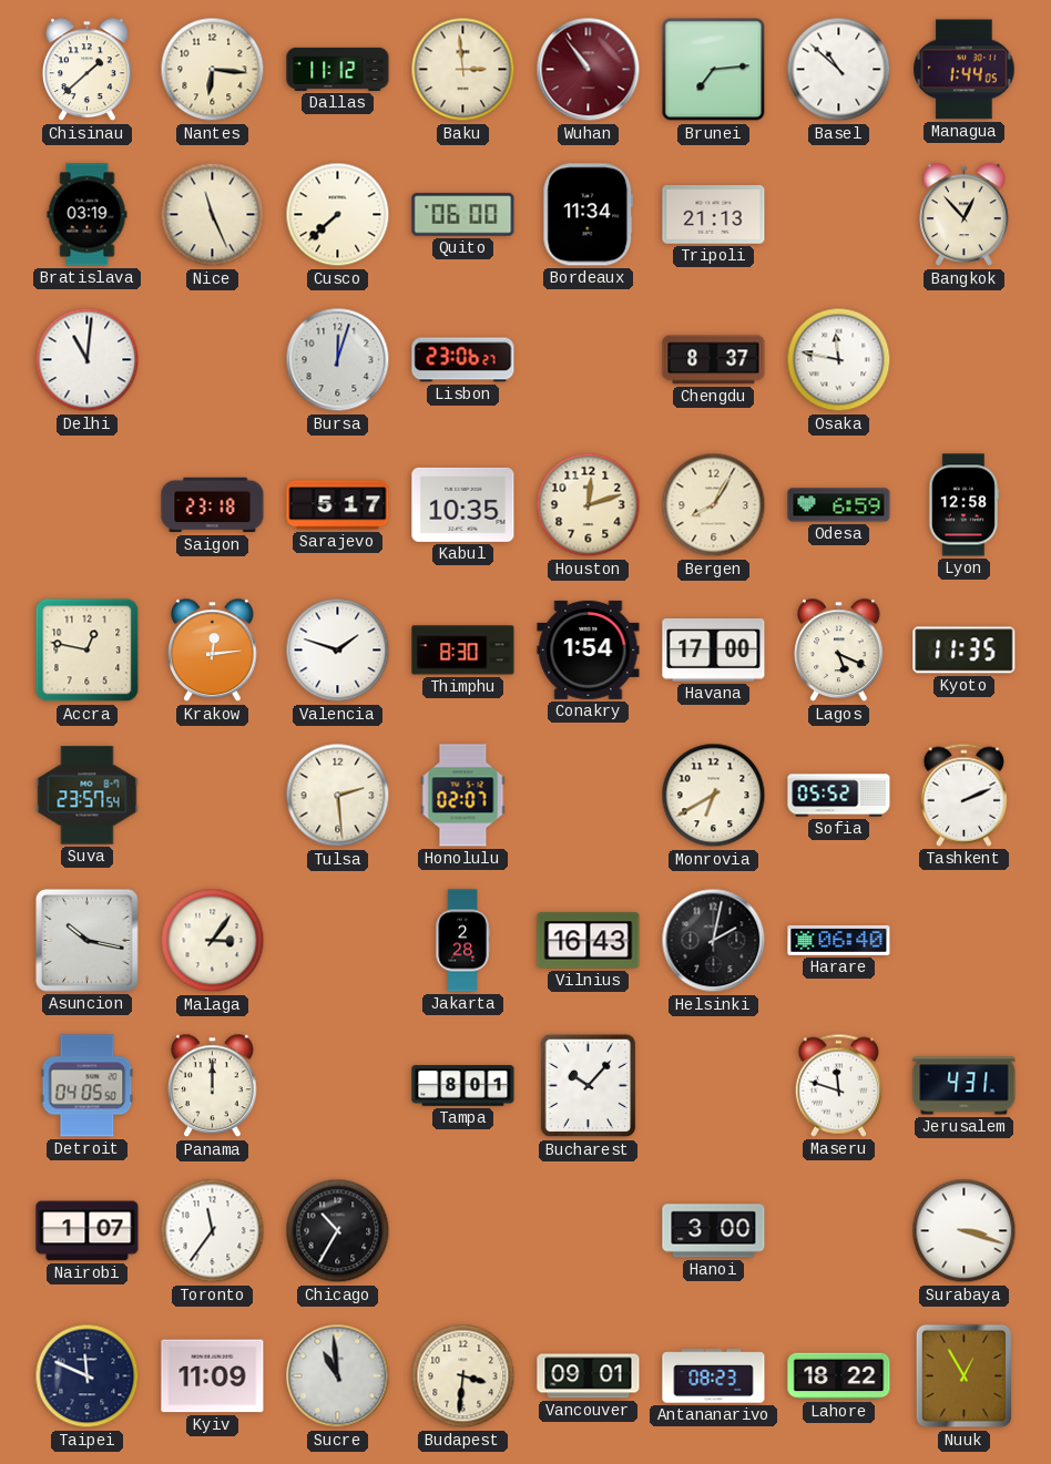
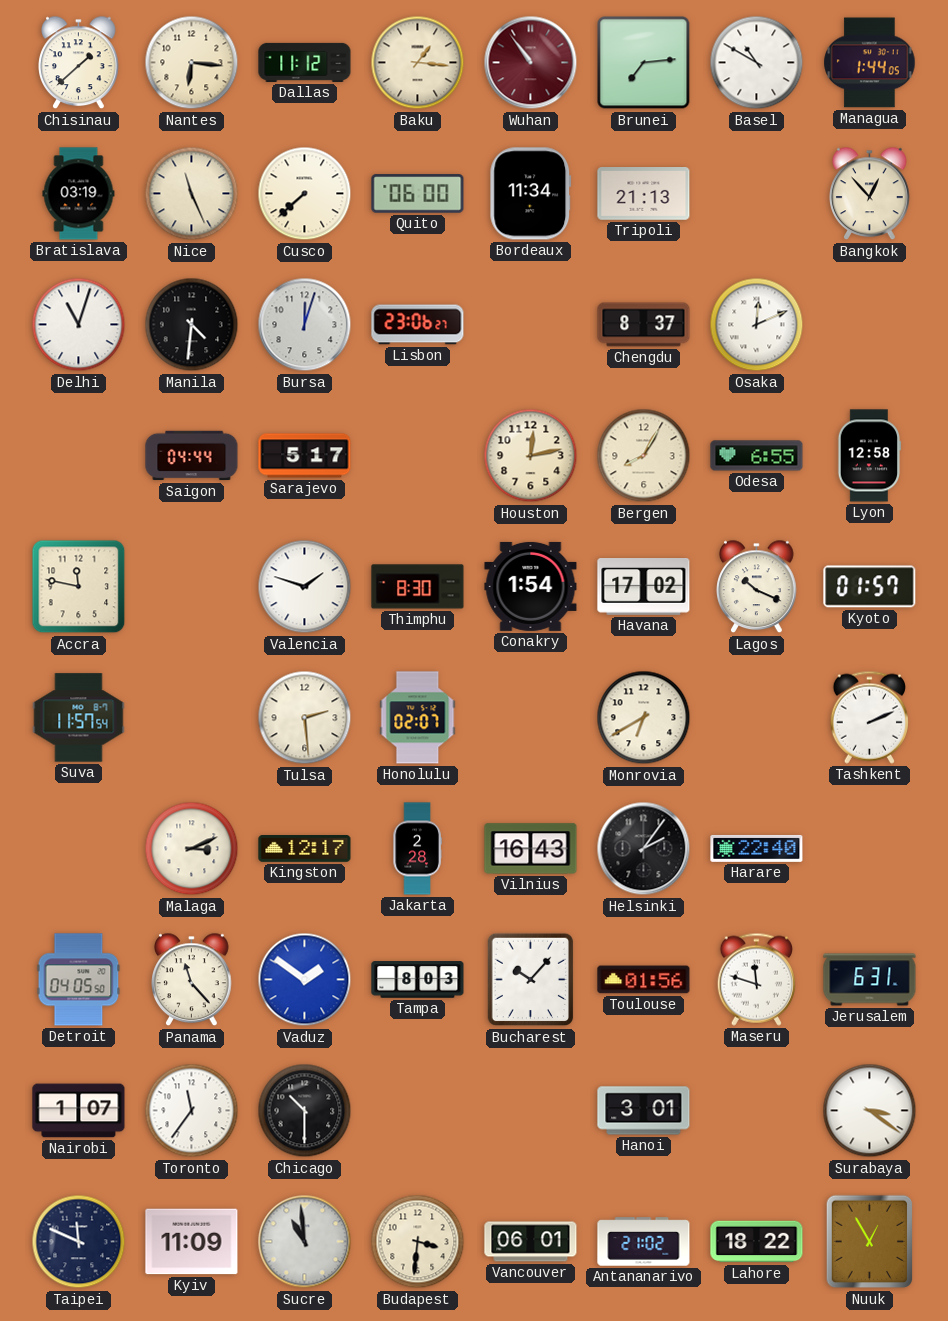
Baku: 2:59 -> 1:16
Basel: 10:52 -> 10:50
Delhi: 11:01 -> 11:03
Manila: none -> 4:31
Osaka: 11:47 -> 12:11
Saigon: 23:18 -> 04:44
Kabul: 10:35 -> none
Houston: 12:12 -> 12:13
Odesa: 6:59 -> 6:55
Accra: 12:47 -> 11:47
Krakow: 12:14 -> none
Havana: 17:00 -> 17:02
Lagos: 5:19 -> 10:19
Kyoto: 11:35 -> 01:57
Suva: 23:57 -> 11:57
Sofia: 05:52 -> none
Asuncion: 10:17 -> none
Malaga: 3:06 -> 3:11
Kingston: none -> 12:17
Helsinki: 2:02 -> 2:06
Harare: 06:40 -> 22:40
Panama: 12:00 -> 11:23
Vaduz: none -> 1:51
Tampa: 8:01 -> 8:03
Toulouse: none -> 01:56
Jerusalem: 4:31 -> 6:31
Chicago: 10:35 -> 10:30
Hanoi: 3:00 -> 3:01
Surabaya: 3:18 -> 3:21
Vancouver: 09:01 -> 06:01
Antananarivo: 08:23 -> 21:02
